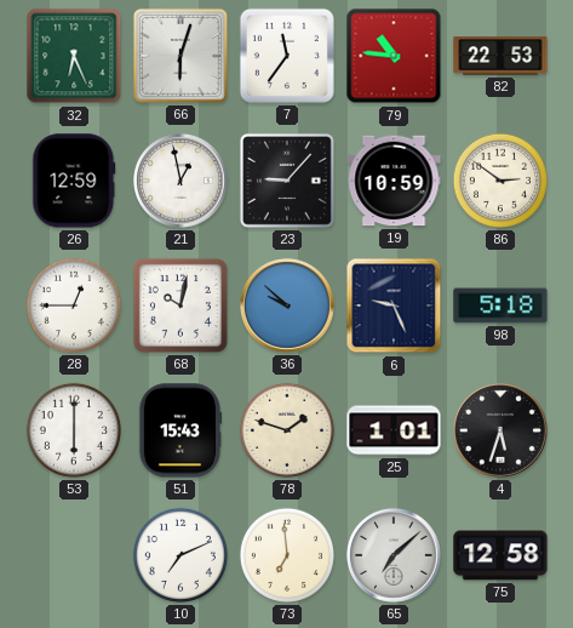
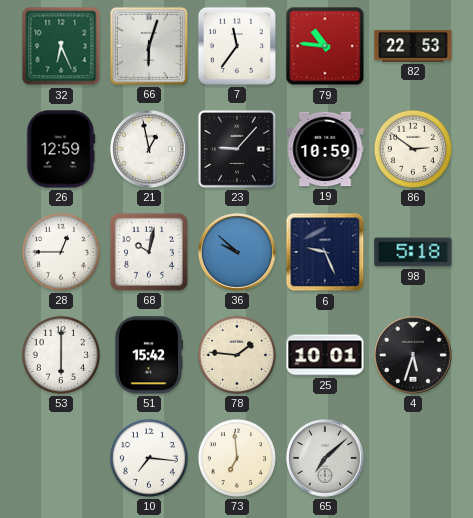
51: 15:43 -> 15:42
78: 1:48 -> 1:46
25: 1:01 -> 10:01
10: 7:11 -> 7:16
75: 12:58 -> none
